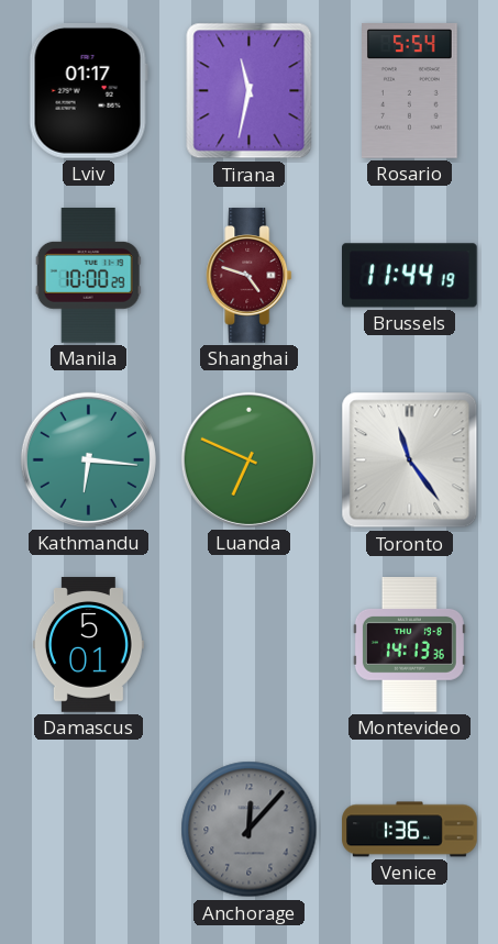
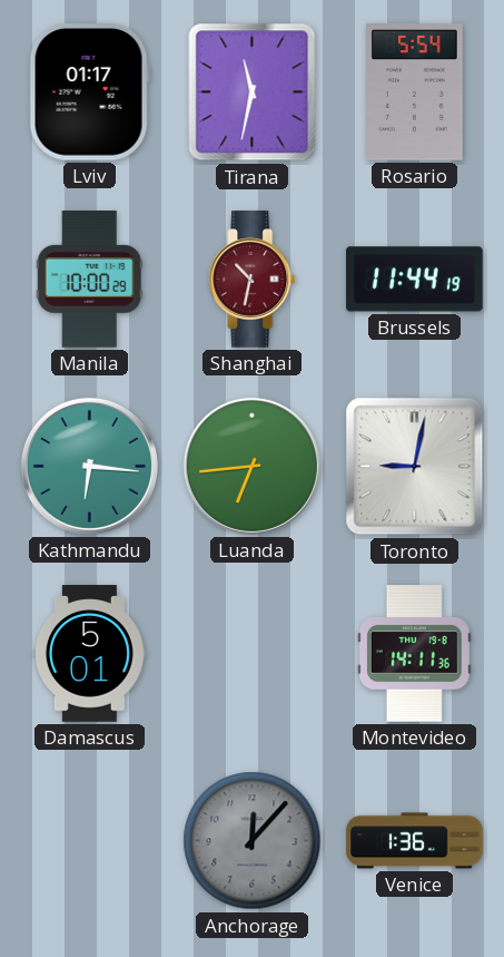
Shanghai: 4:48 -> 10:32
Luanda: 6:49 -> 6:44
Toronto: 11:24 -> 9:02
Montevideo: 14:13 -> 14:11
